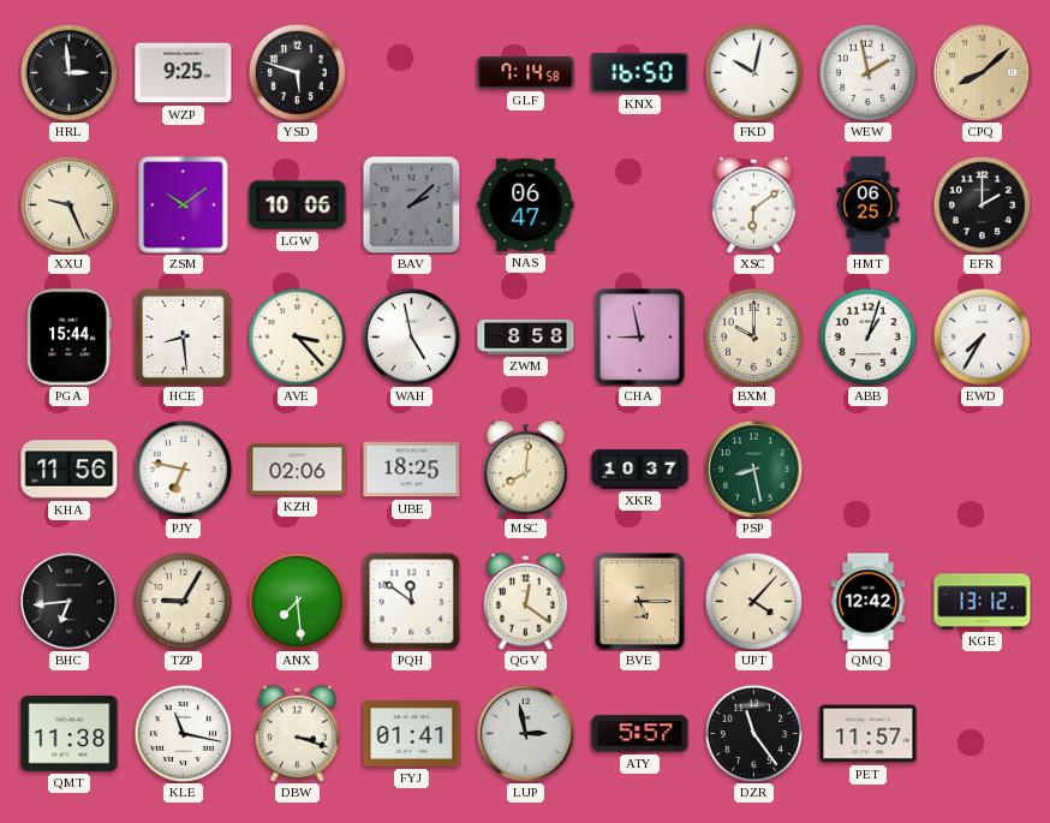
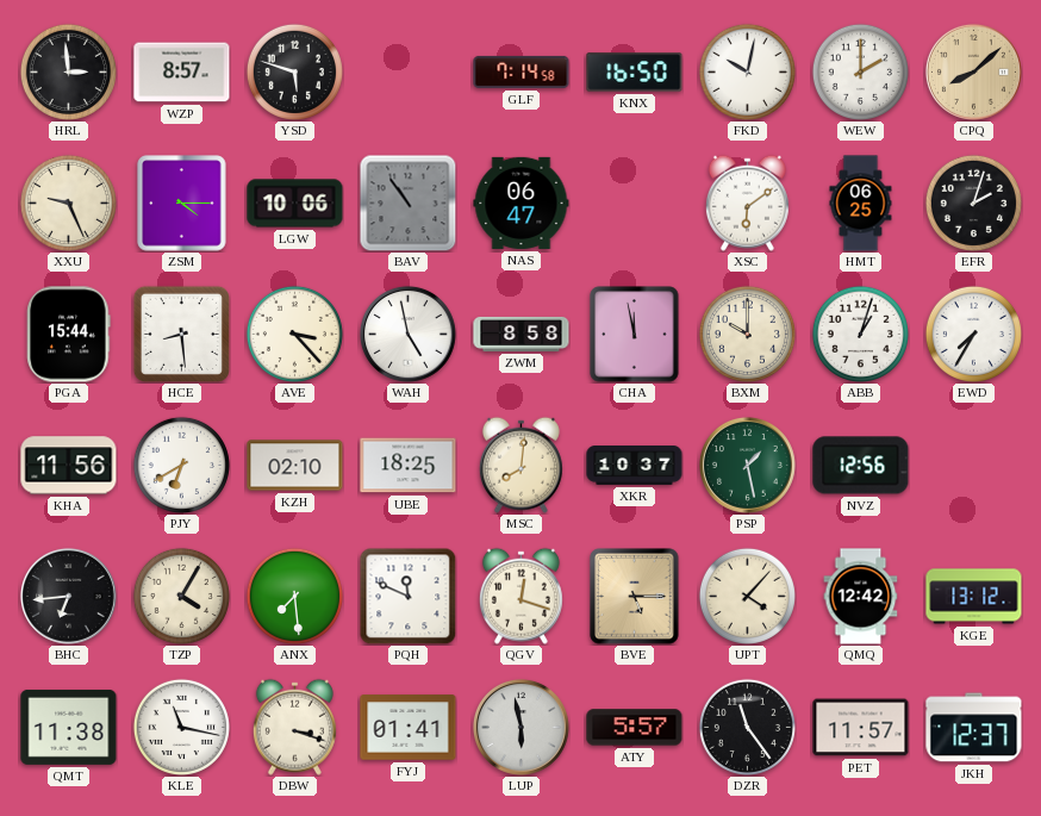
WZP: 9:25 -> 8:57
WEW: 1:58 -> 2:00
ZSM: 10:09 -> 4:15
BAV: 2:08 -> 10:54
EFR: 2:00 -> 2:03
CHA: 8:58 -> 11:58
PJY: 6:47 -> 6:40
KZH: 02:06 -> 02:10
PSP: 8:28 -> 1:28
NVZ: none -> 12:56
TZP: 9:05 -> 4:05
PQH: 11:51 -> 11:49
QGV: 12:21 -> 12:18
LUP: 2:58 -> 5:58
JKH: none -> 12:37
